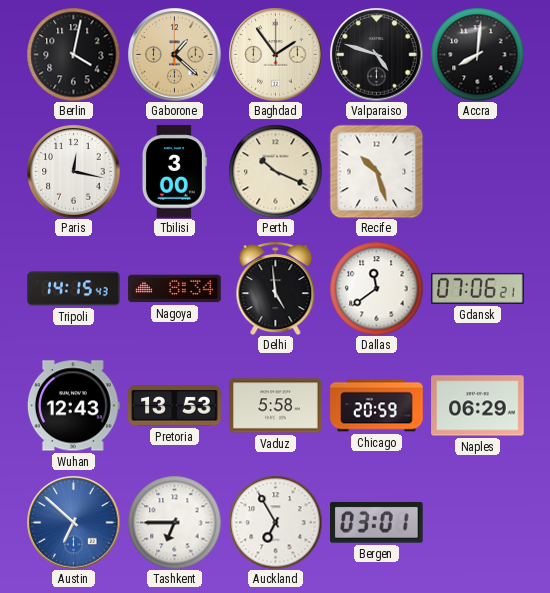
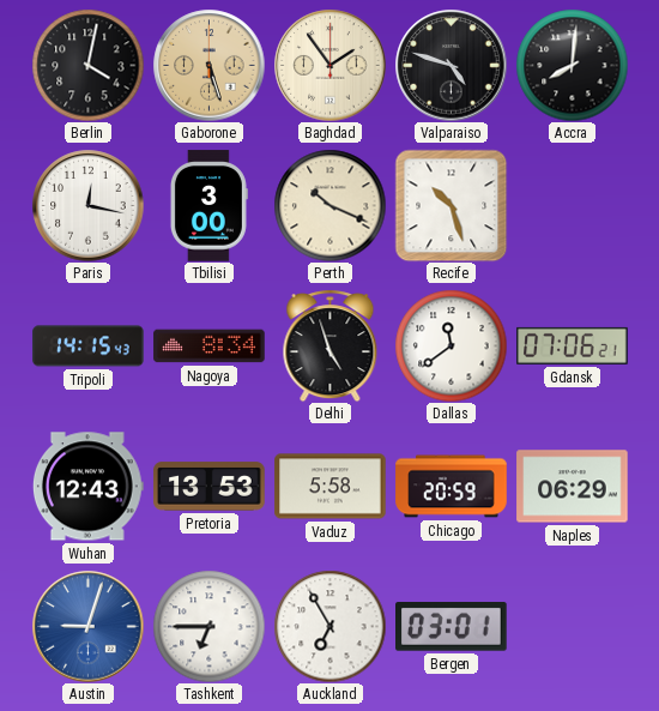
Gaborone: 1:22 -> 5:27
Delhi: 4:59 -> 4:57
Austin: 6:52 -> 9:03
